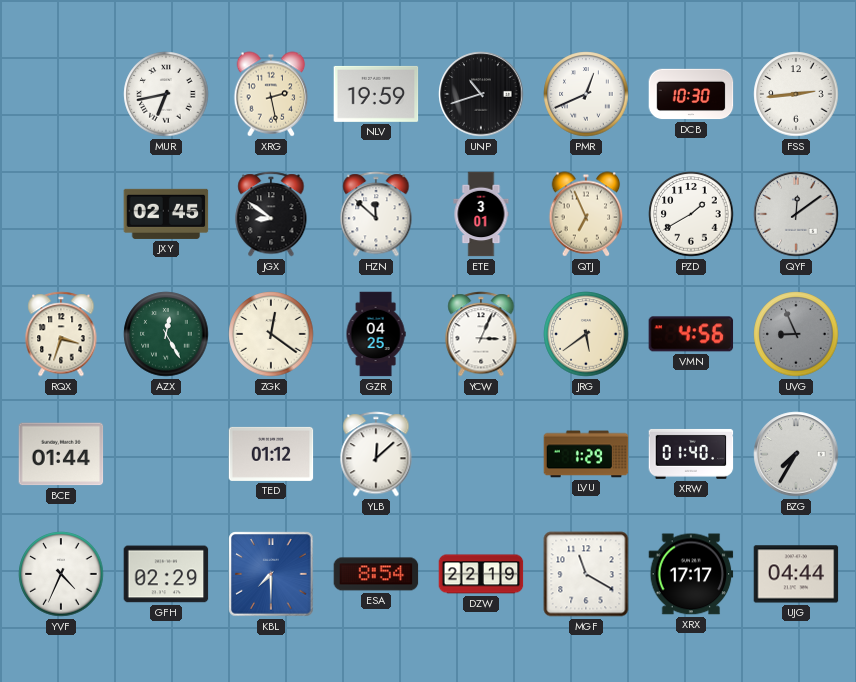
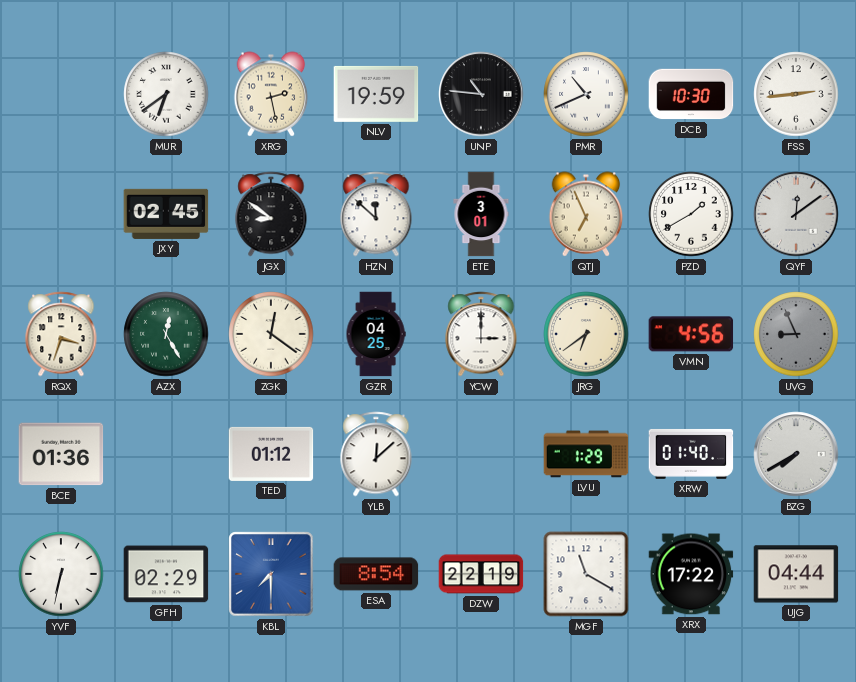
MUR: 6:43 -> 6:39
UNP: 10:42 -> 10:46
PMR: 12:41 -> 10:41
YCW: 3:04 -> 3:00
JRG: 5:39 -> 6:39
BCE: 01:44 -> 01:36
BZG: 7:35 -> 7:40
YVF: 4:34 -> 6:32
XRX: 17:17 -> 17:22
